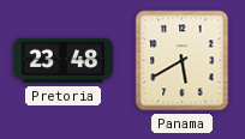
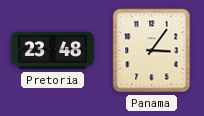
Panama: 5:40 -> 3:06
